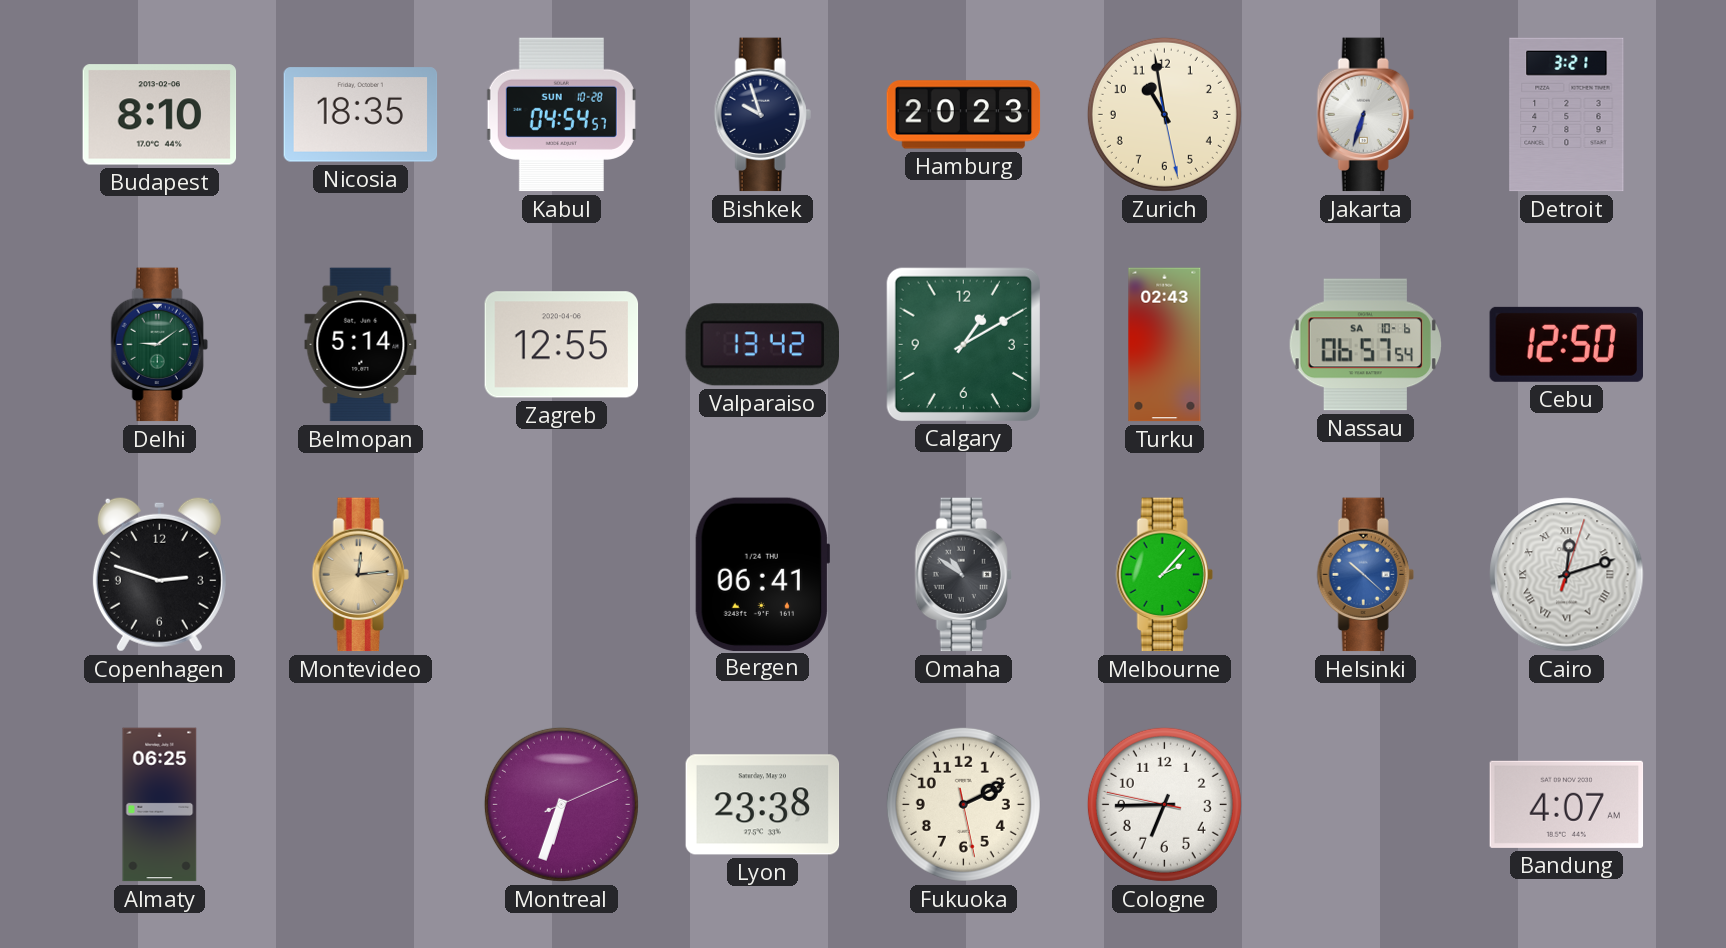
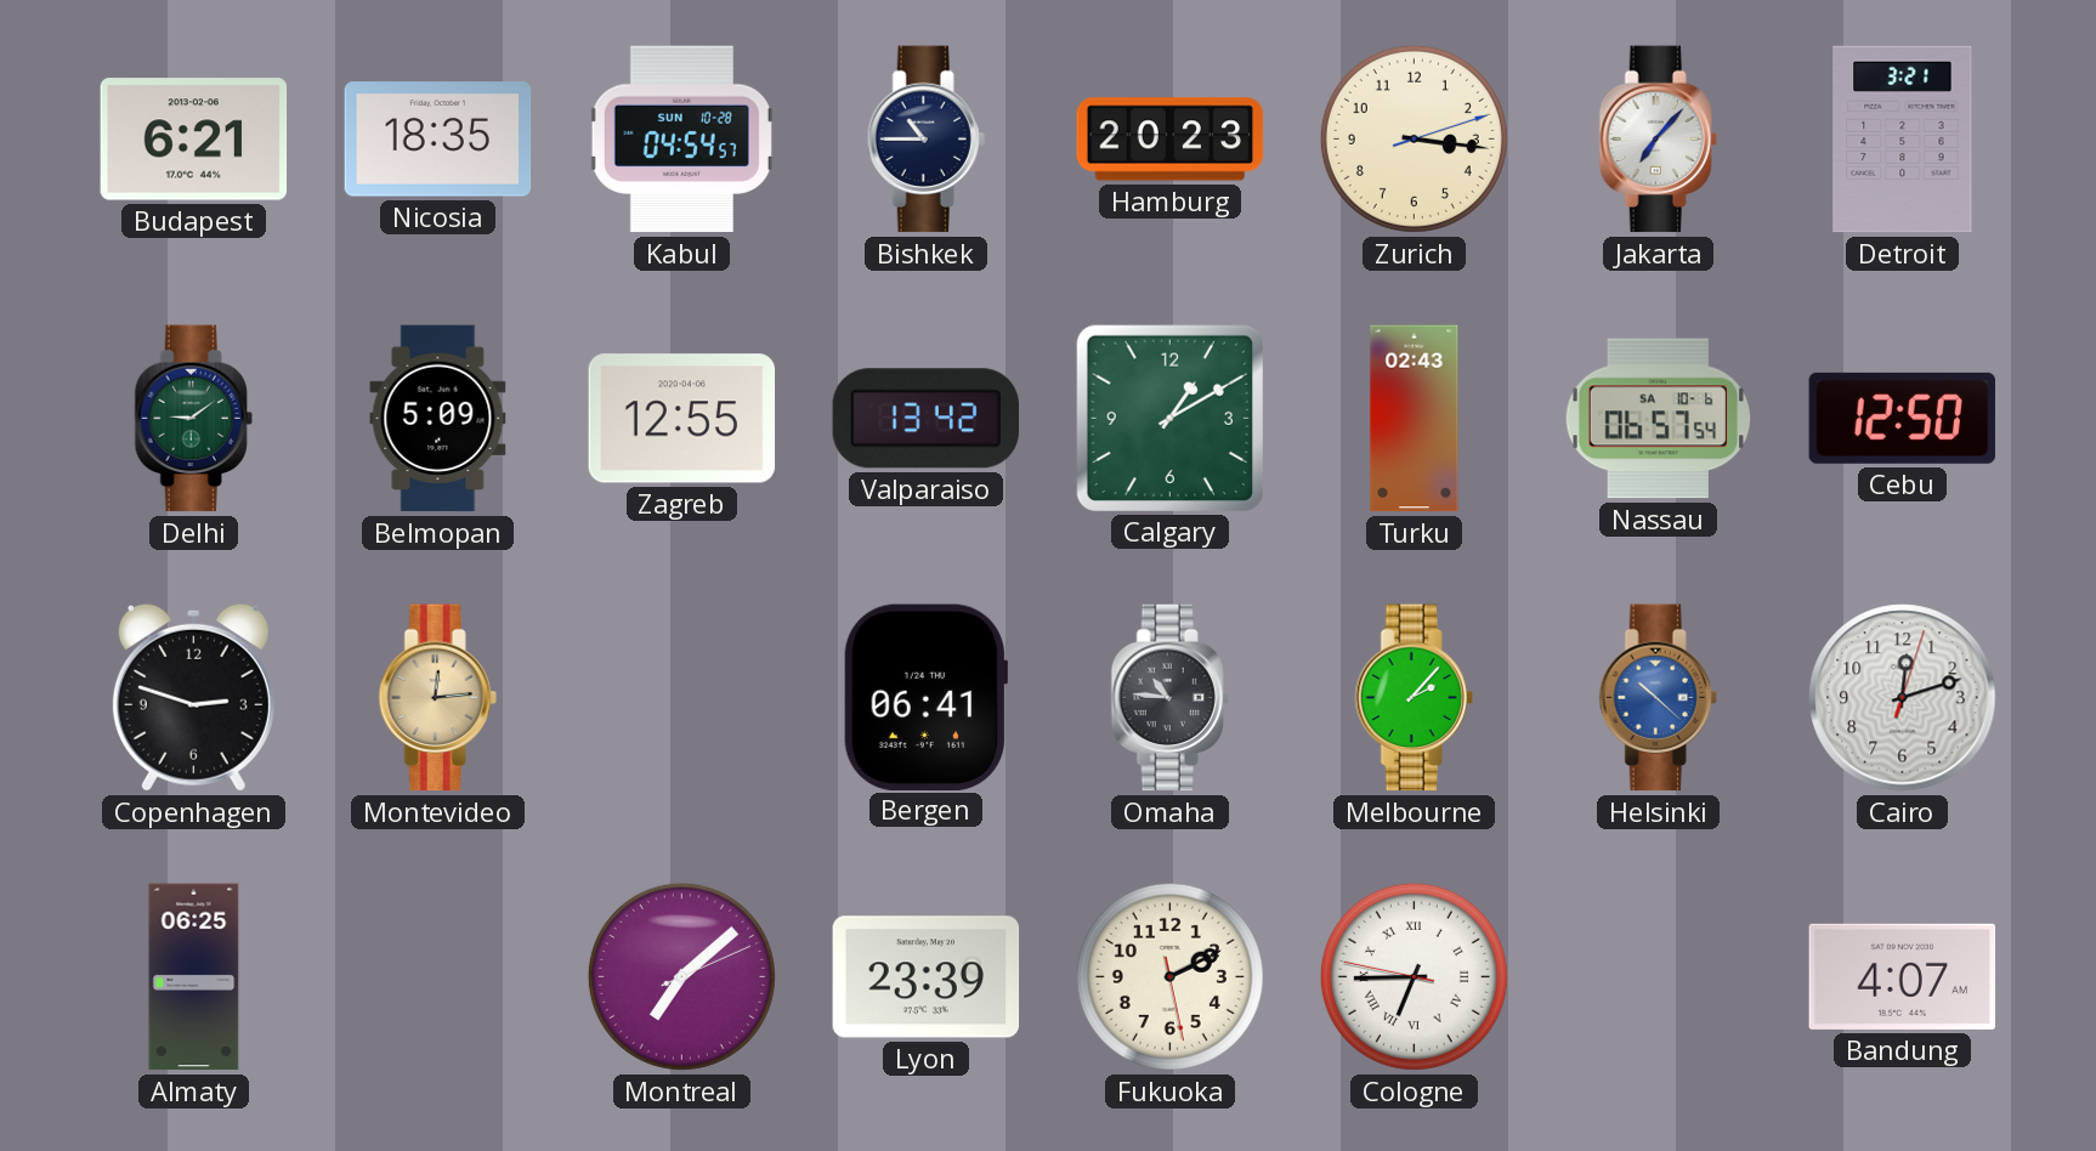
Budapest: 8:10 -> 6:21
Bishkek: 9:57 -> 10:45
Zurich: 10:58 -> 3:16
Jakarta: 6:33 -> 7:07
Belmopan: 5:14 -> 5:09
Omaha: 10:51 -> 10:46
Cairo numerals: Roman -> Arabic
Montreal: 6:33 -> 7:08
Lyon: 23:38 -> 23:39
Cologne numerals: Arabic -> Roman
